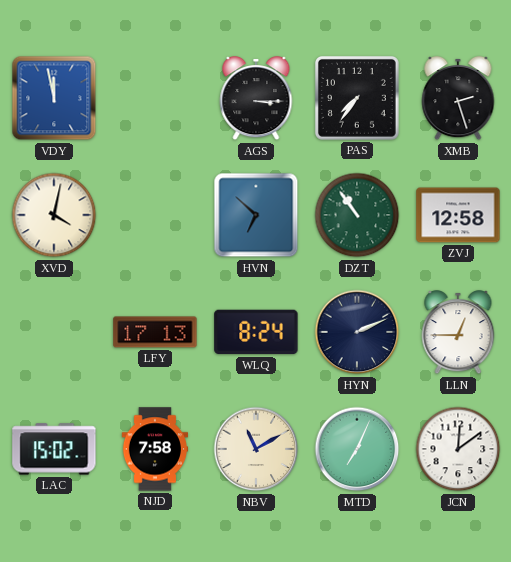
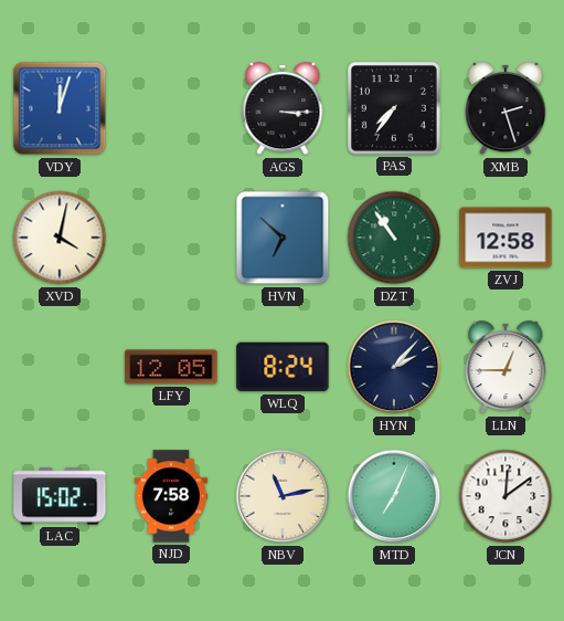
VDY: 11:58 -> 12:03
LFY: 17:13 -> 12:05
HYN: 2:11 -> 2:07
NBV: 11:10 -> 11:13
